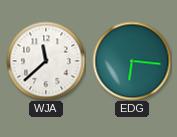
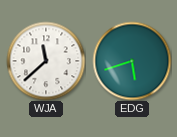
EDG: 6:16 -> 5:42
